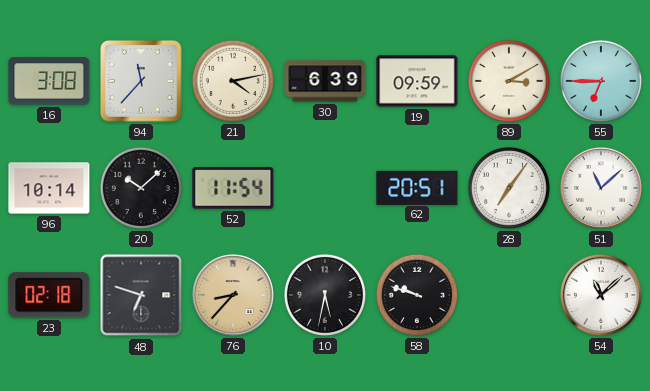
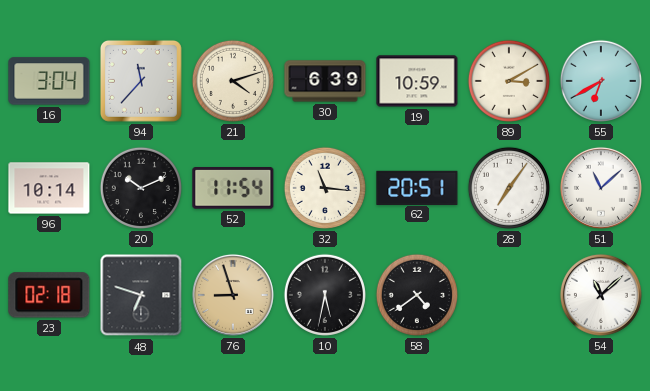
16: 3:08 -> 3:04
21: 4:13 -> 4:12
19: 09:59 -> 10:59
55: 6:45 -> 6:40
20: 10:08 -> 10:11
32: none -> 11:16
76: 8:37 -> 8:57
58: 9:48 -> 4:39
